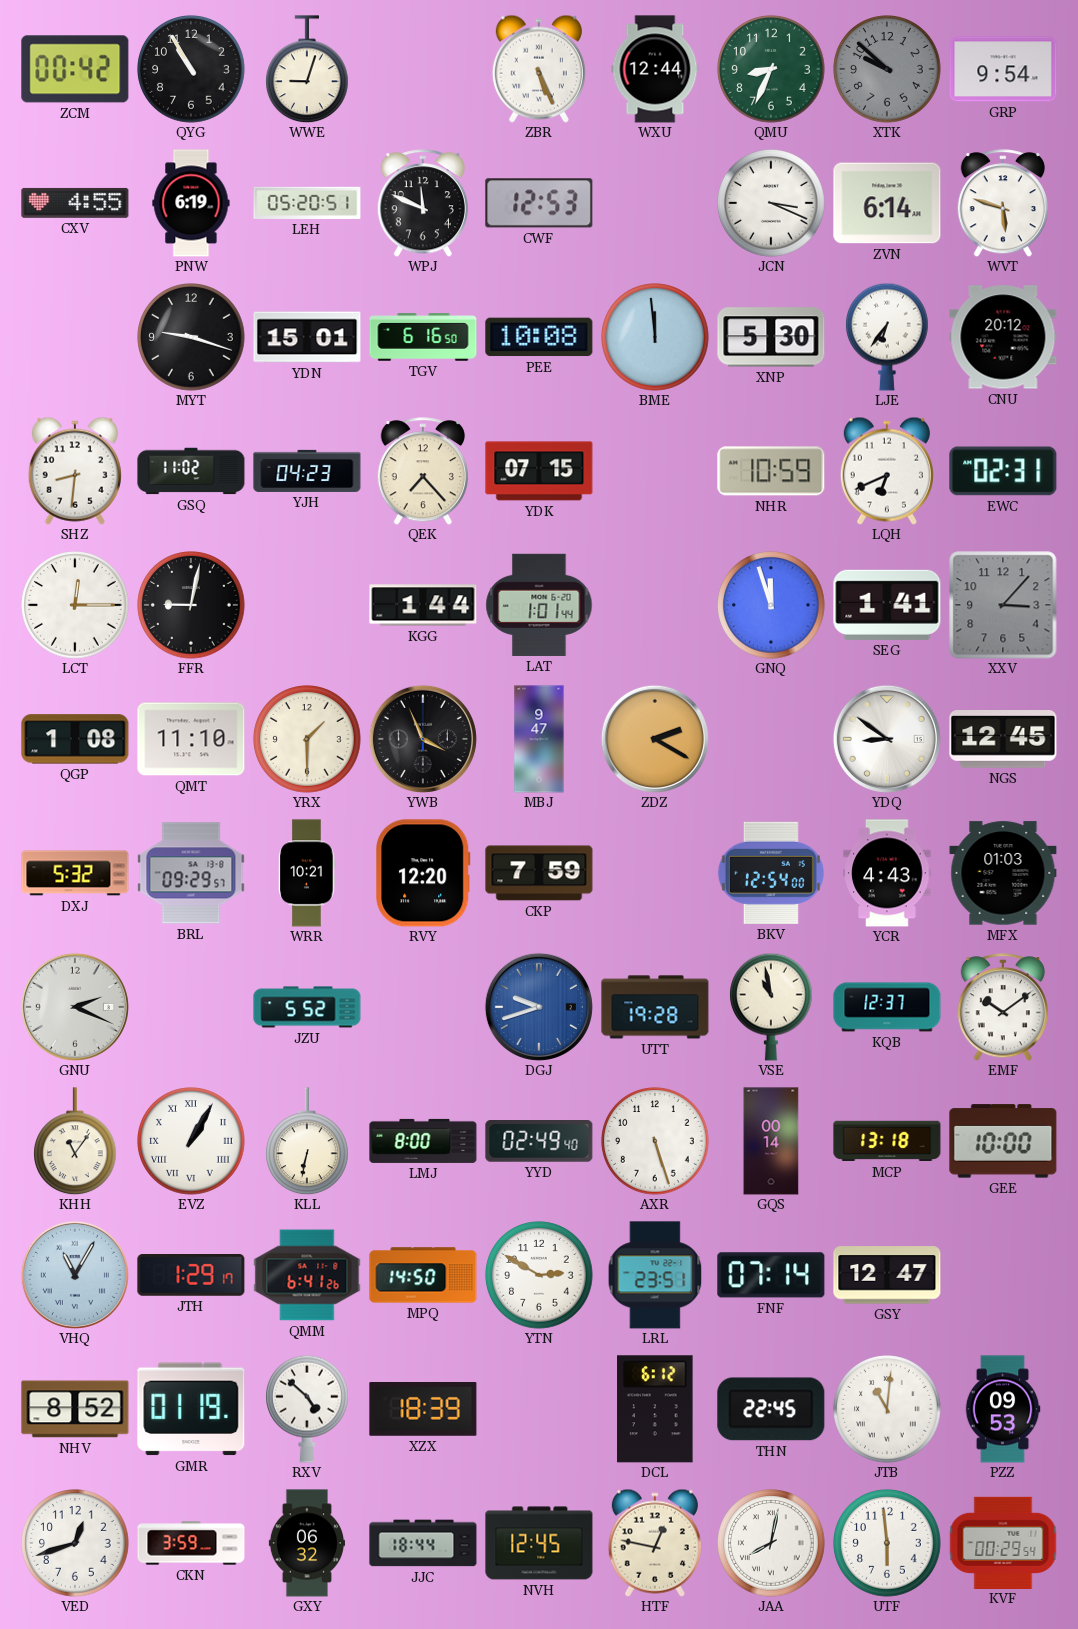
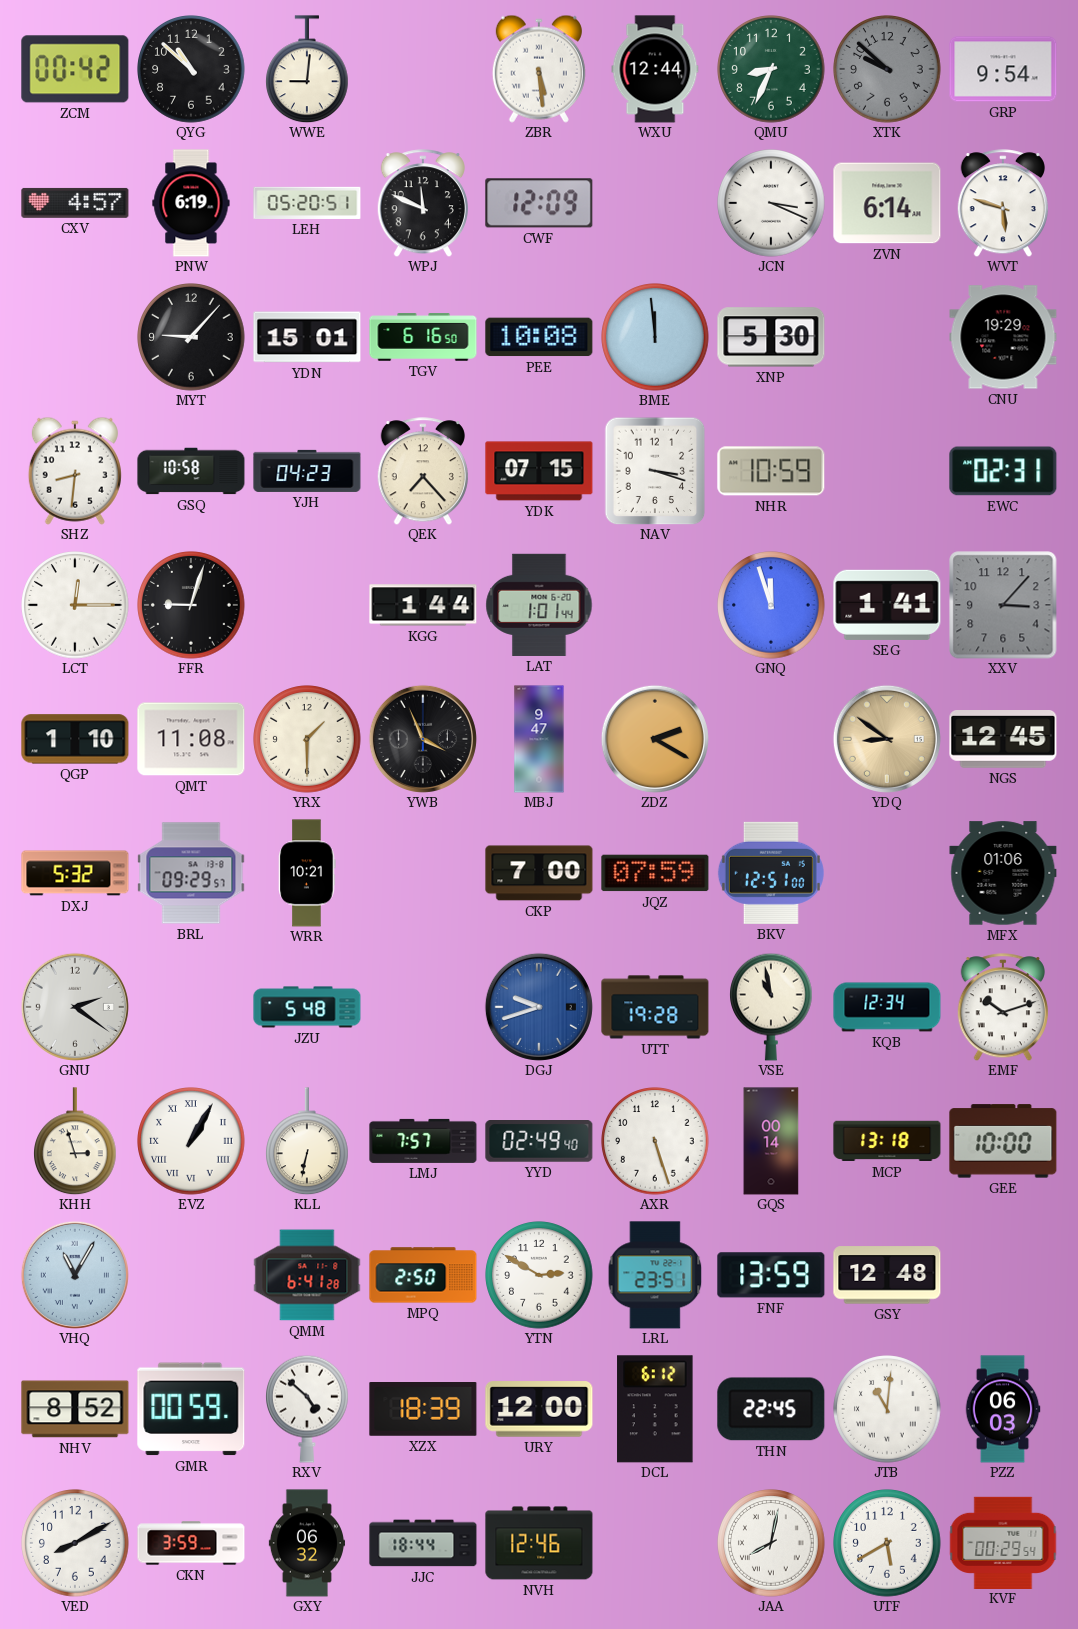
QYG: 10:55 -> 10:52
WWE: 9:03 -> 9:01
ZBR: 5:26 -> 5:29
CXV: 4:55 -> 4:57
CWF: 12:53 -> 12:09
MYT: 9:18 -> 9:07
LJE: 6:36 -> none
CNU: 20:12 -> 19:29
GSQ: 11:02 -> 10:58
NAV: none -> 3:18
LQH: 6:41 -> none
FFR: 9:02 -> 9:03
QGP: 1:08 -> 1:10
QMT: 11:10 -> 11:08
YDQ dial: white -> champagne
RVY: 12:20 -> none
CKP: 7:59 -> 7:00
JQZ: none -> 07:59
BKV: 12:54 -> 12:51
YCR: 4:43 -> none
MFX: 01:03 -> 01:06
GNU: 2:19 -> 2:21
JZU: 5:52 -> 5:48
KQB: 12:37 -> 12:34
EMF: 10:09 -> 10:12
KHH: 11:06 -> 2:57
LMJ: 8:00 -> 7:57
JTH: 1:29 -> none
QMM: 6:41:26 -> 6:41:28
MPQ: 14:50 -> 2:50
FNF: 07:14 -> 13:59
GSY: 12:47 -> 12:48
GMR: 01:19 -> 00:59
URY: none -> 12:00
PZZ: 09:53 -> 06:03
VED: 12:42 -> 8:10
NVH: 12:45 -> 12:46
HTF: 12:47 -> none
UTF: 5:59 -> 5:40
